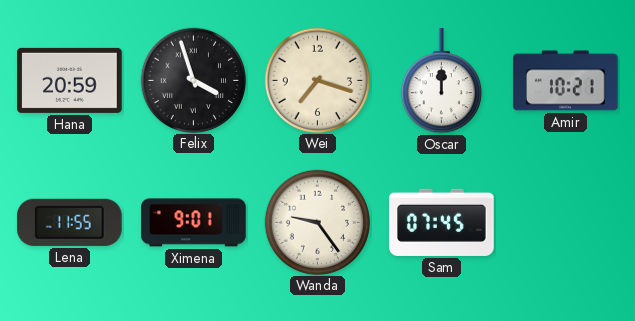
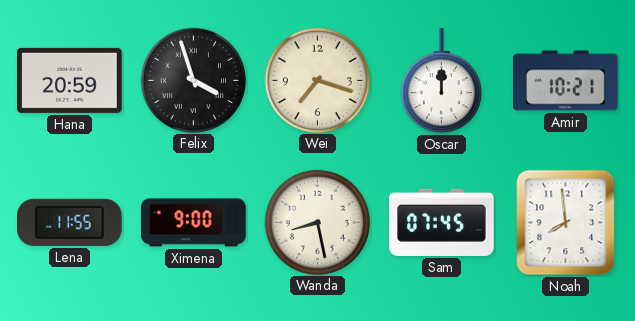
Ximena: 9:01 -> 9:00
Wanda: 9:24 -> 8:28
Noah: none -> 7:59
